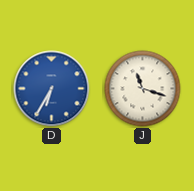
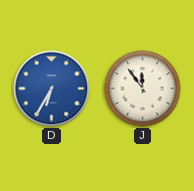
J: 11:18 -> 11:54
